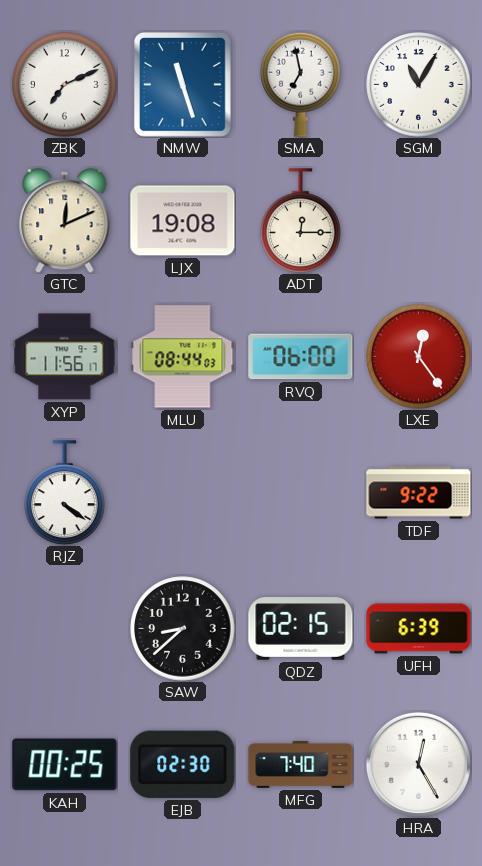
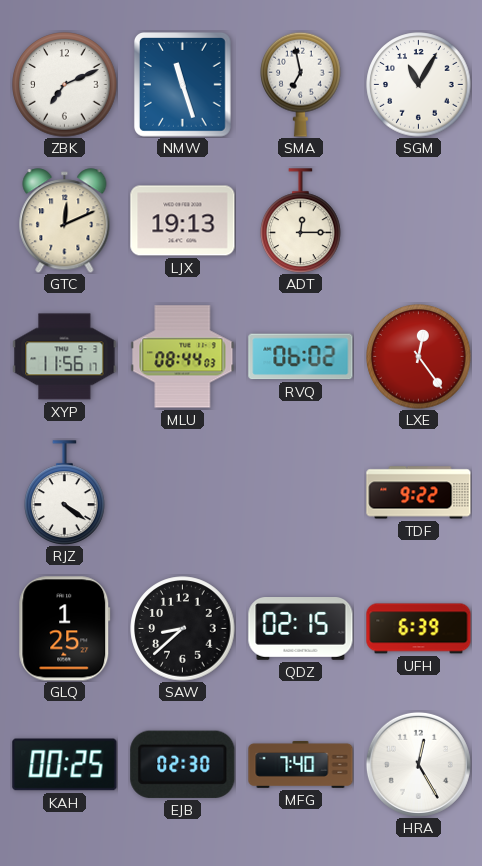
LJX: 19:08 -> 19:13
RVQ: 06:00 -> 06:02
GLQ: none -> 1:25
